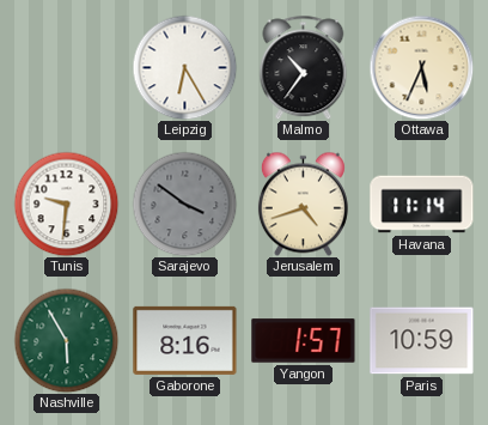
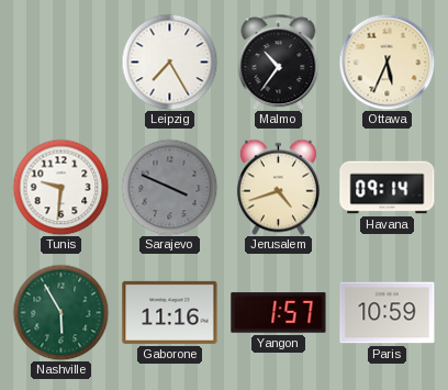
Leipzig: 6:25 -> 7:25
Sarajevo: 3:51 -> 3:49
Havana: 11:14 -> 09:14
Gaborone: 8:16 -> 11:16
